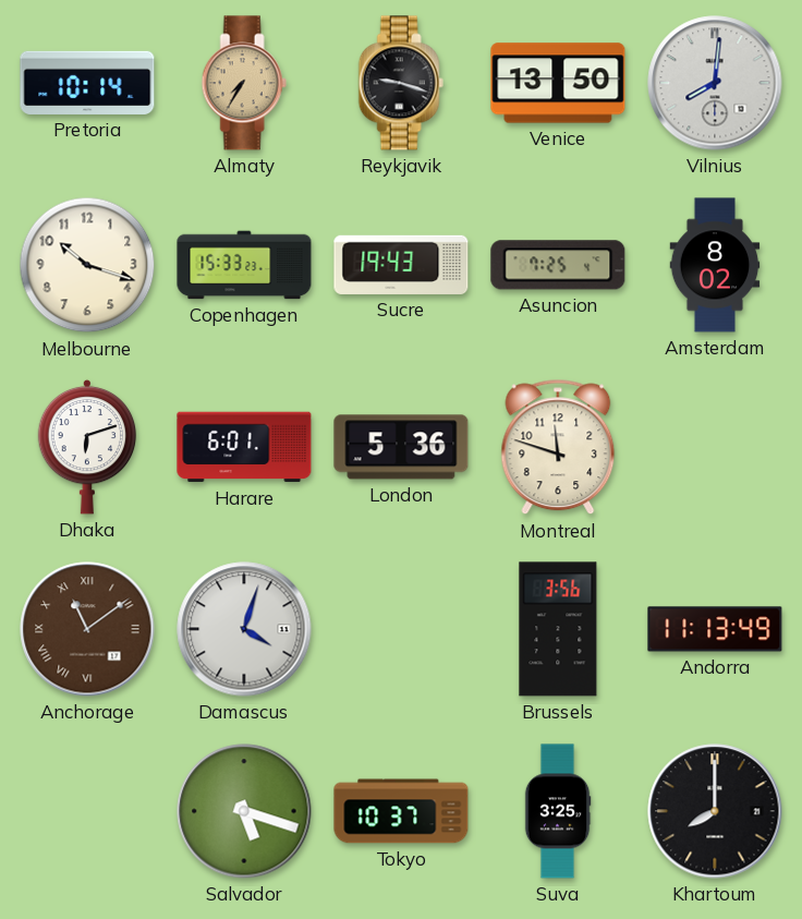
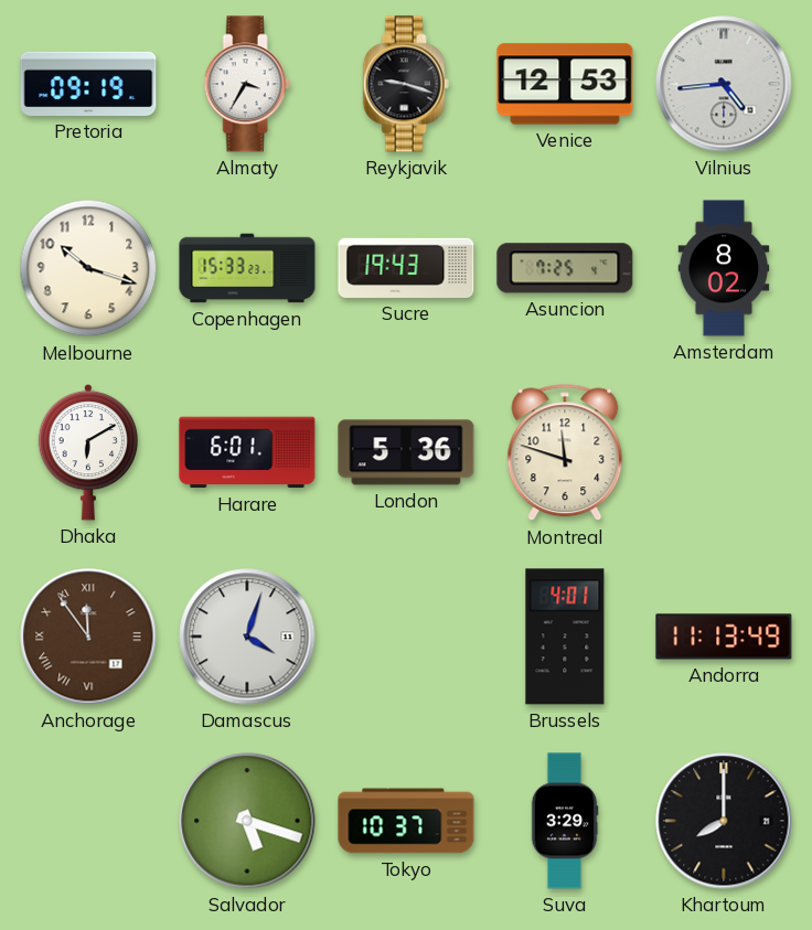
Pretoria: 10:14 -> 09:19
Almaty: 7:35 -> 3:35
Almaty dial: champagne -> white
Venice: 13:50 -> 12:53
Vilnius: 8:01 -> 4:44
Dhaka: 6:12 -> 6:10
Anchorage: 11:09 -> 11:54
Brussels: 3:56 -> 4:01
Suva: 3:25 -> 3:29
